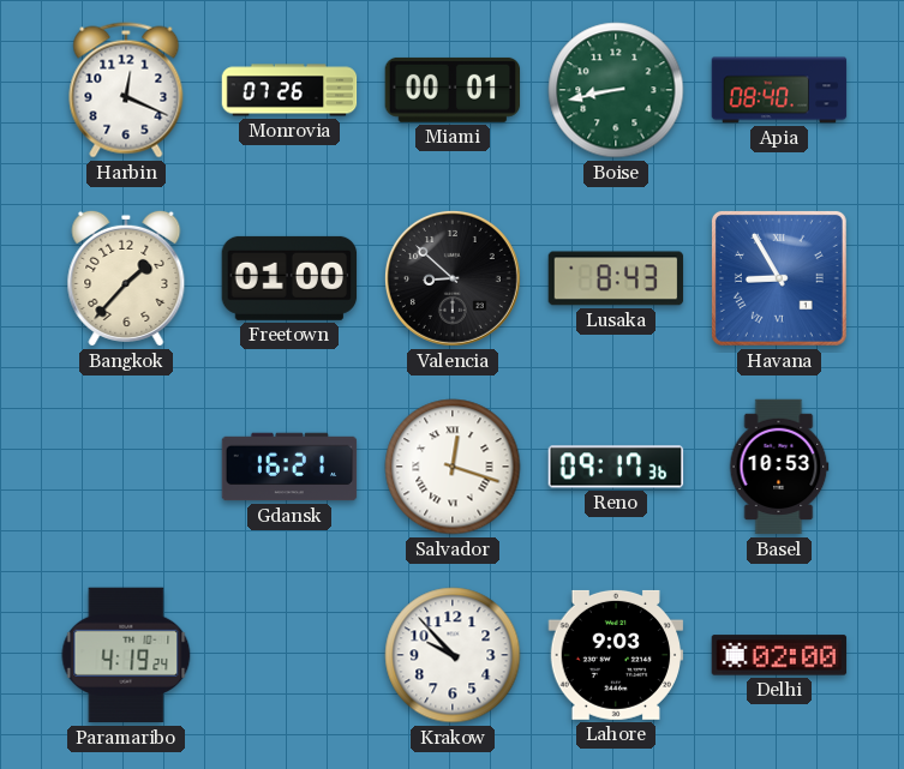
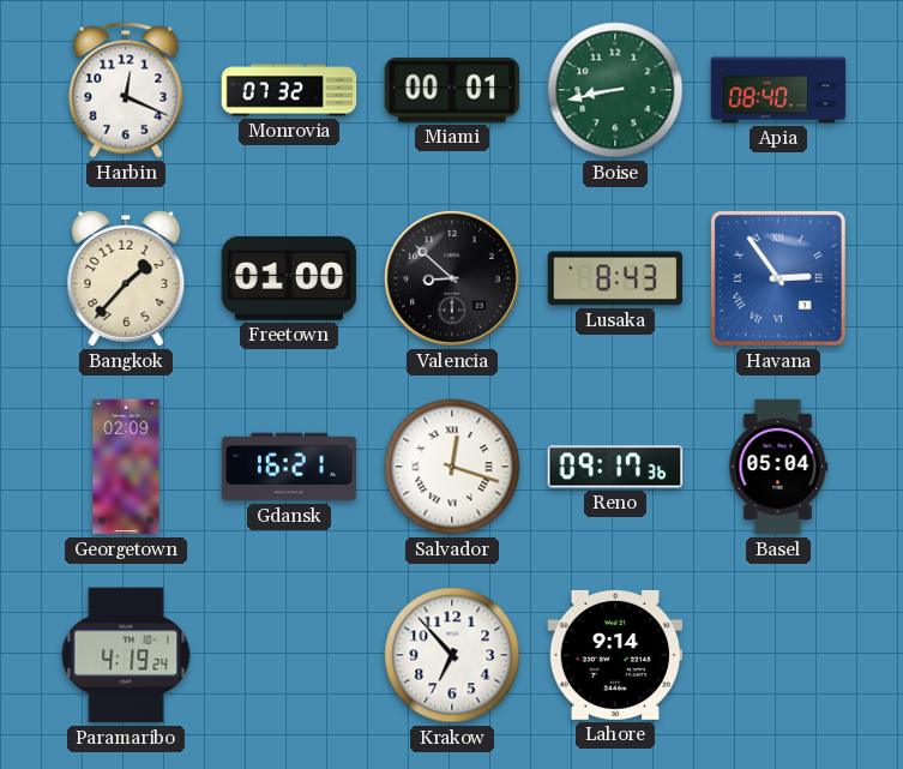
Monrovia: 07:26 -> 07:32
Havana: 8:55 -> 2:54
Georgetown: none -> 02:09
Basel: 10:53 -> 05:04
Krakow: 9:53 -> 6:53
Lahore: 9:03 -> 9:14
Delhi: 02:00 -> none
